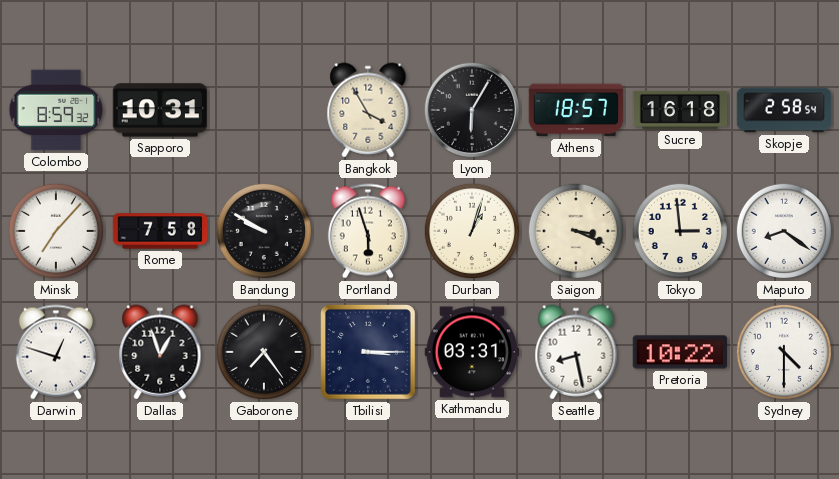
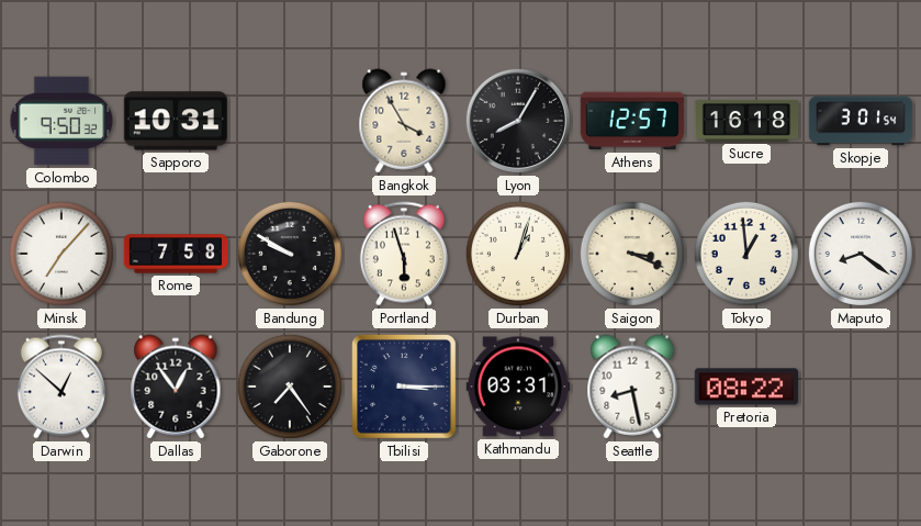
Colombo: 8:59 -> 9:50
Lyon: 6:05 -> 8:05
Athens: 18:57 -> 12:57
Skopje: 2:58 -> 3:01
Tokyo: 2:59 -> 12:59
Darwin: 12:48 -> 12:52
Dallas: 12:57 -> 12:54
Pretoria: 10:22 -> 08:22
Sydney: 4:30 -> none
